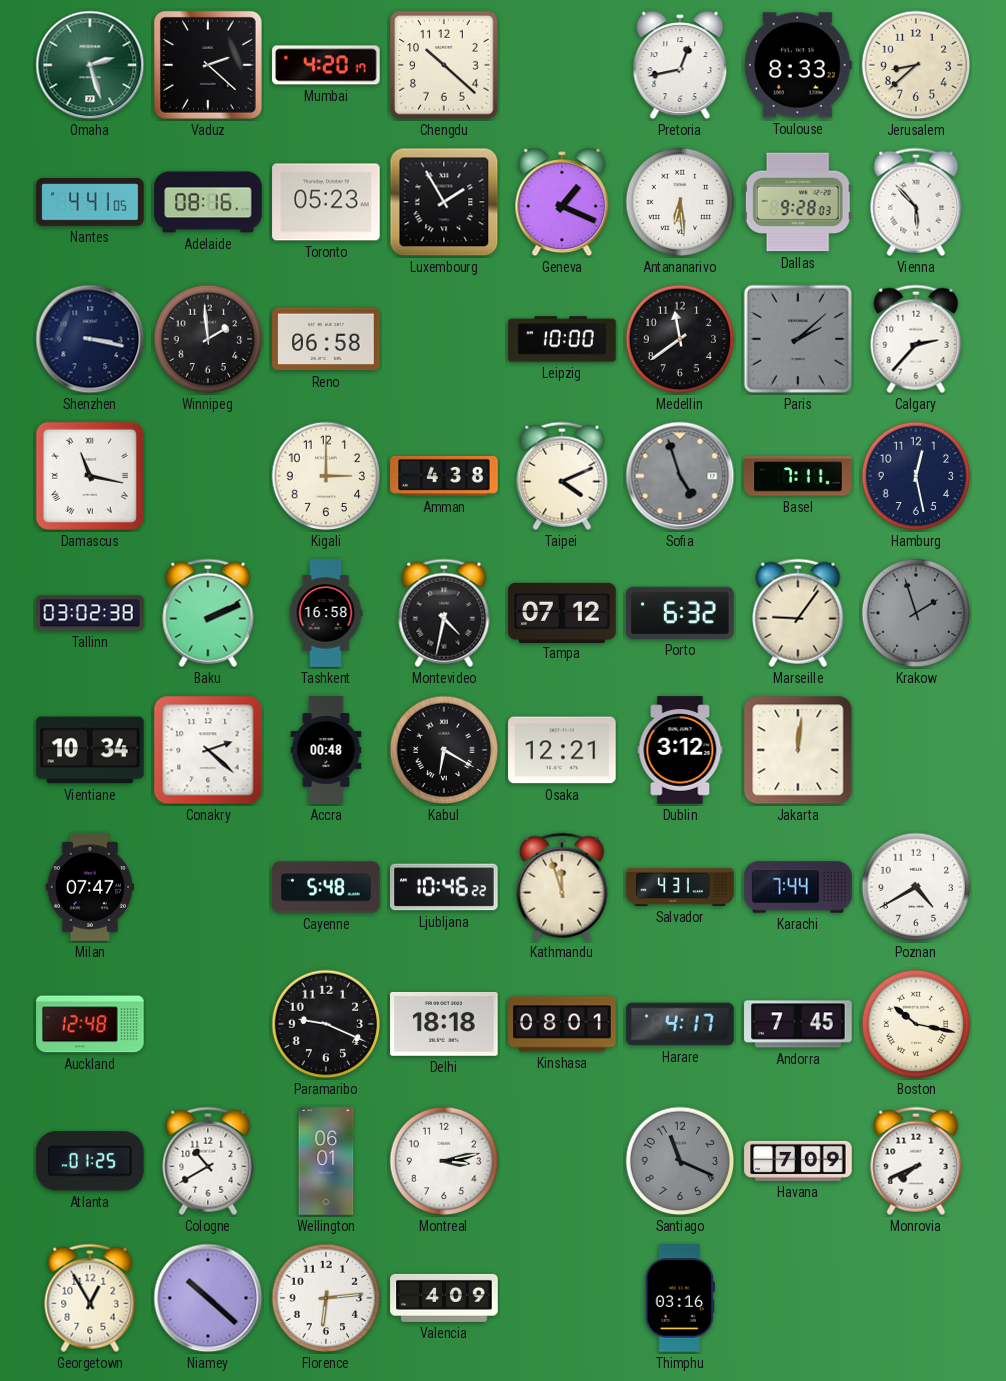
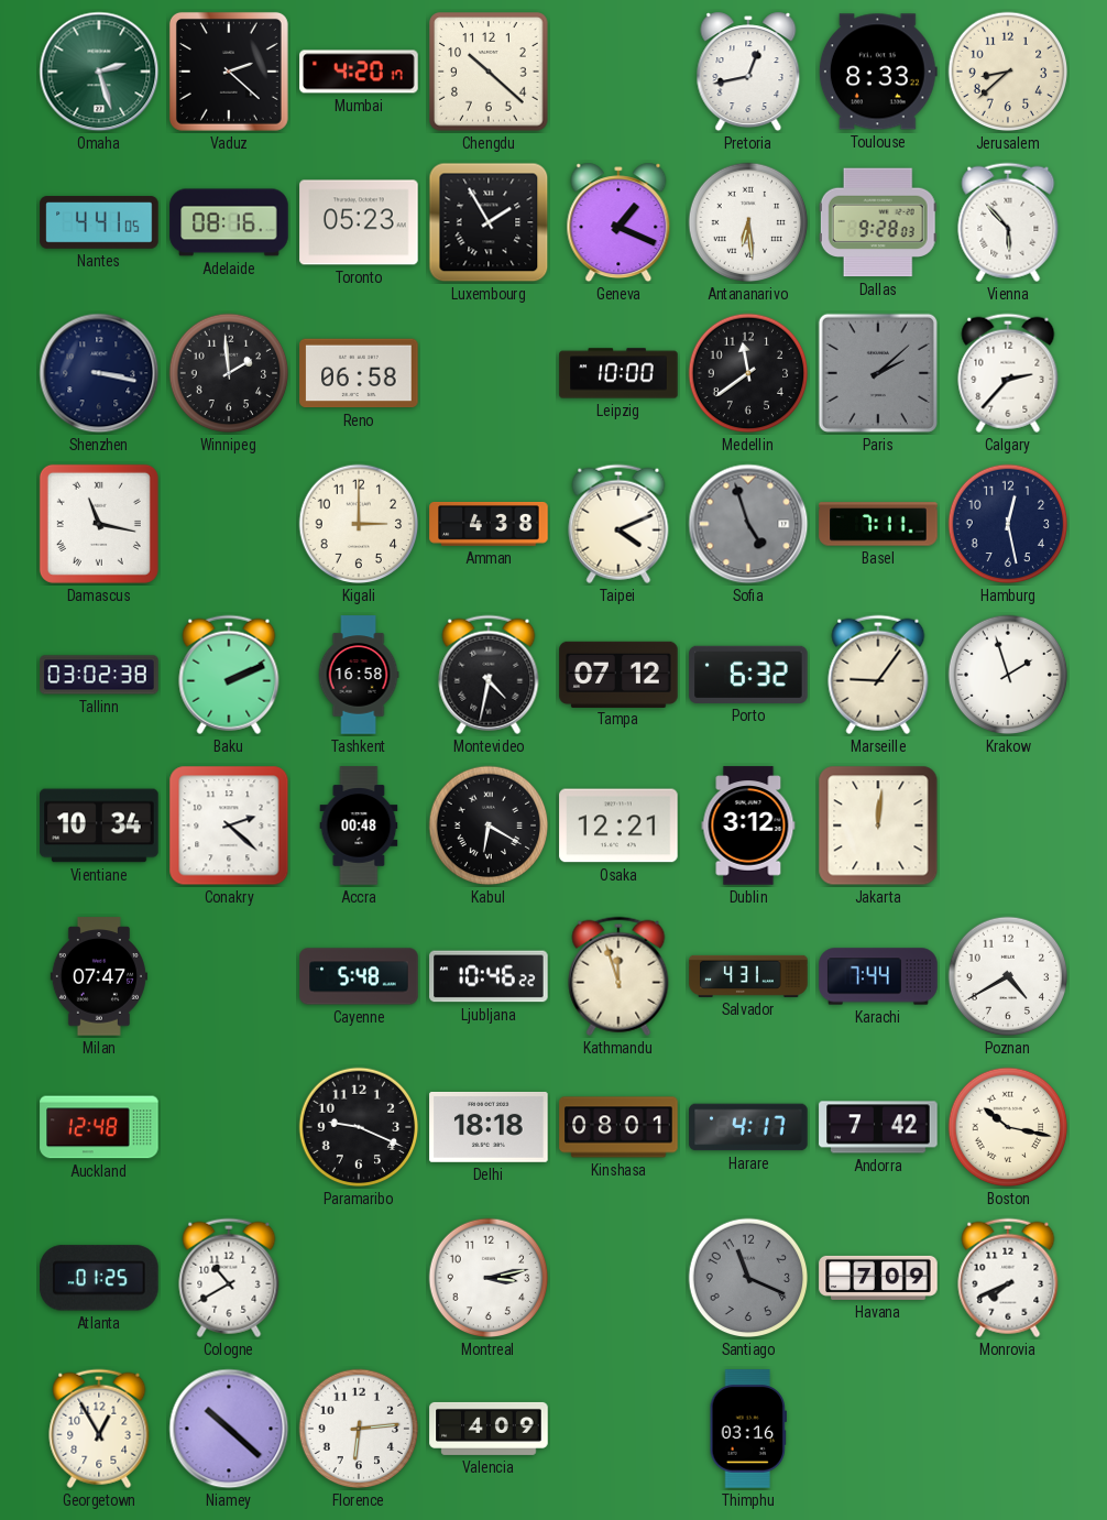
Krakow dial: grey -> white
Andorra: 7:45 -> 7:42
Wellington: 06:01 -> none
